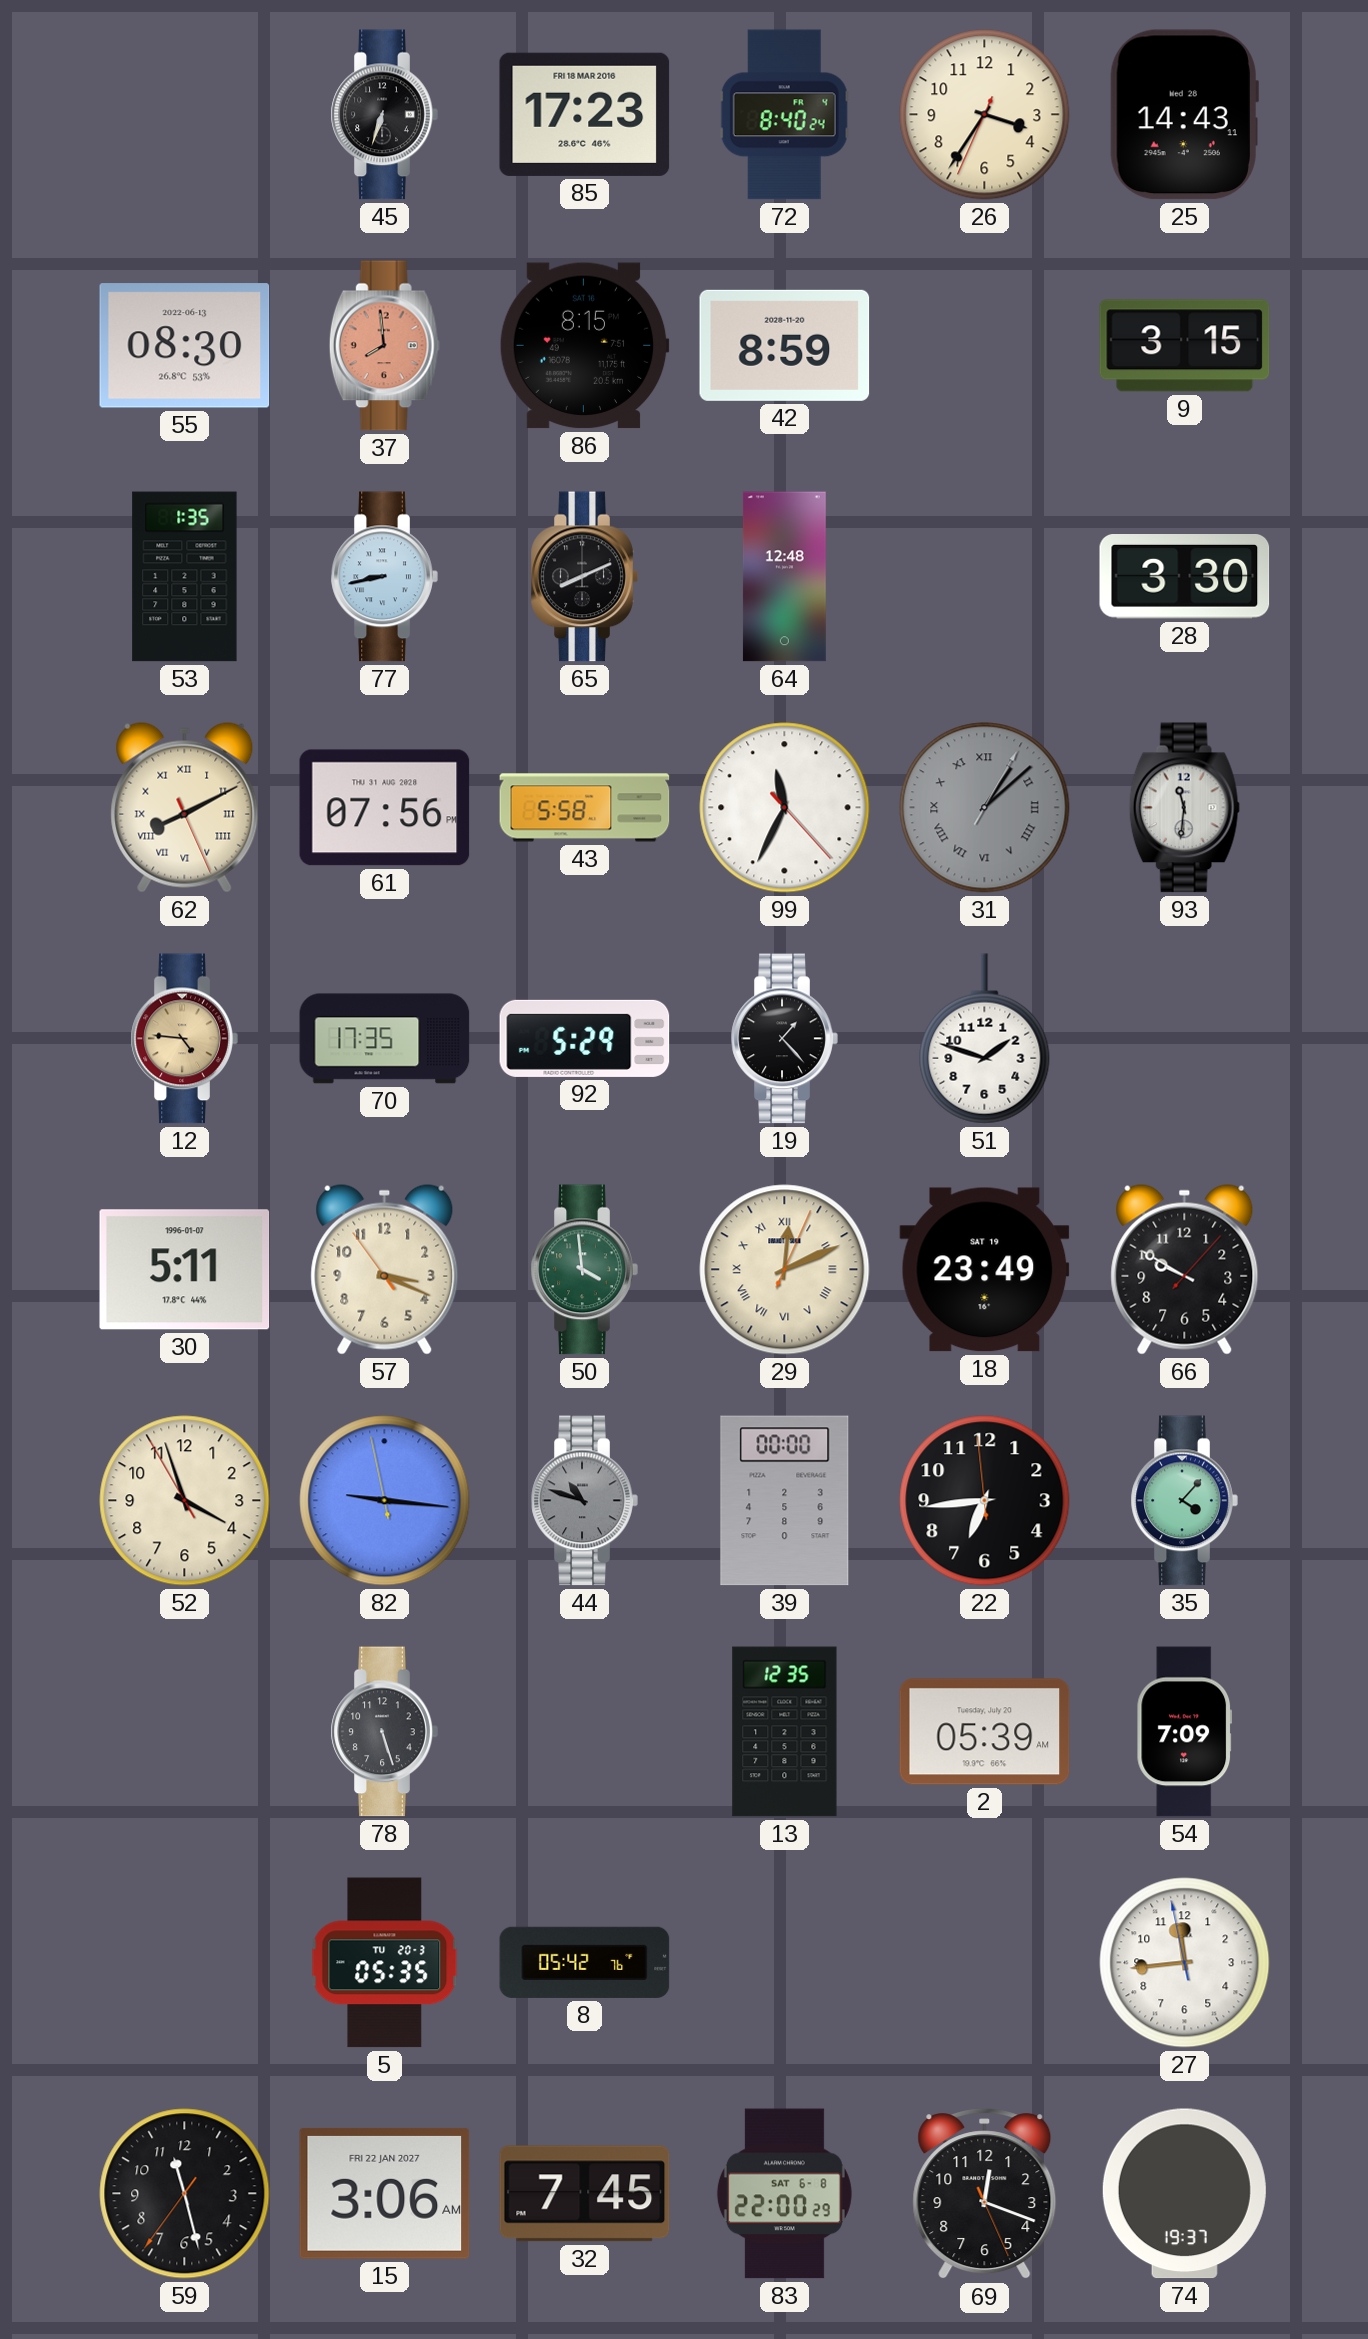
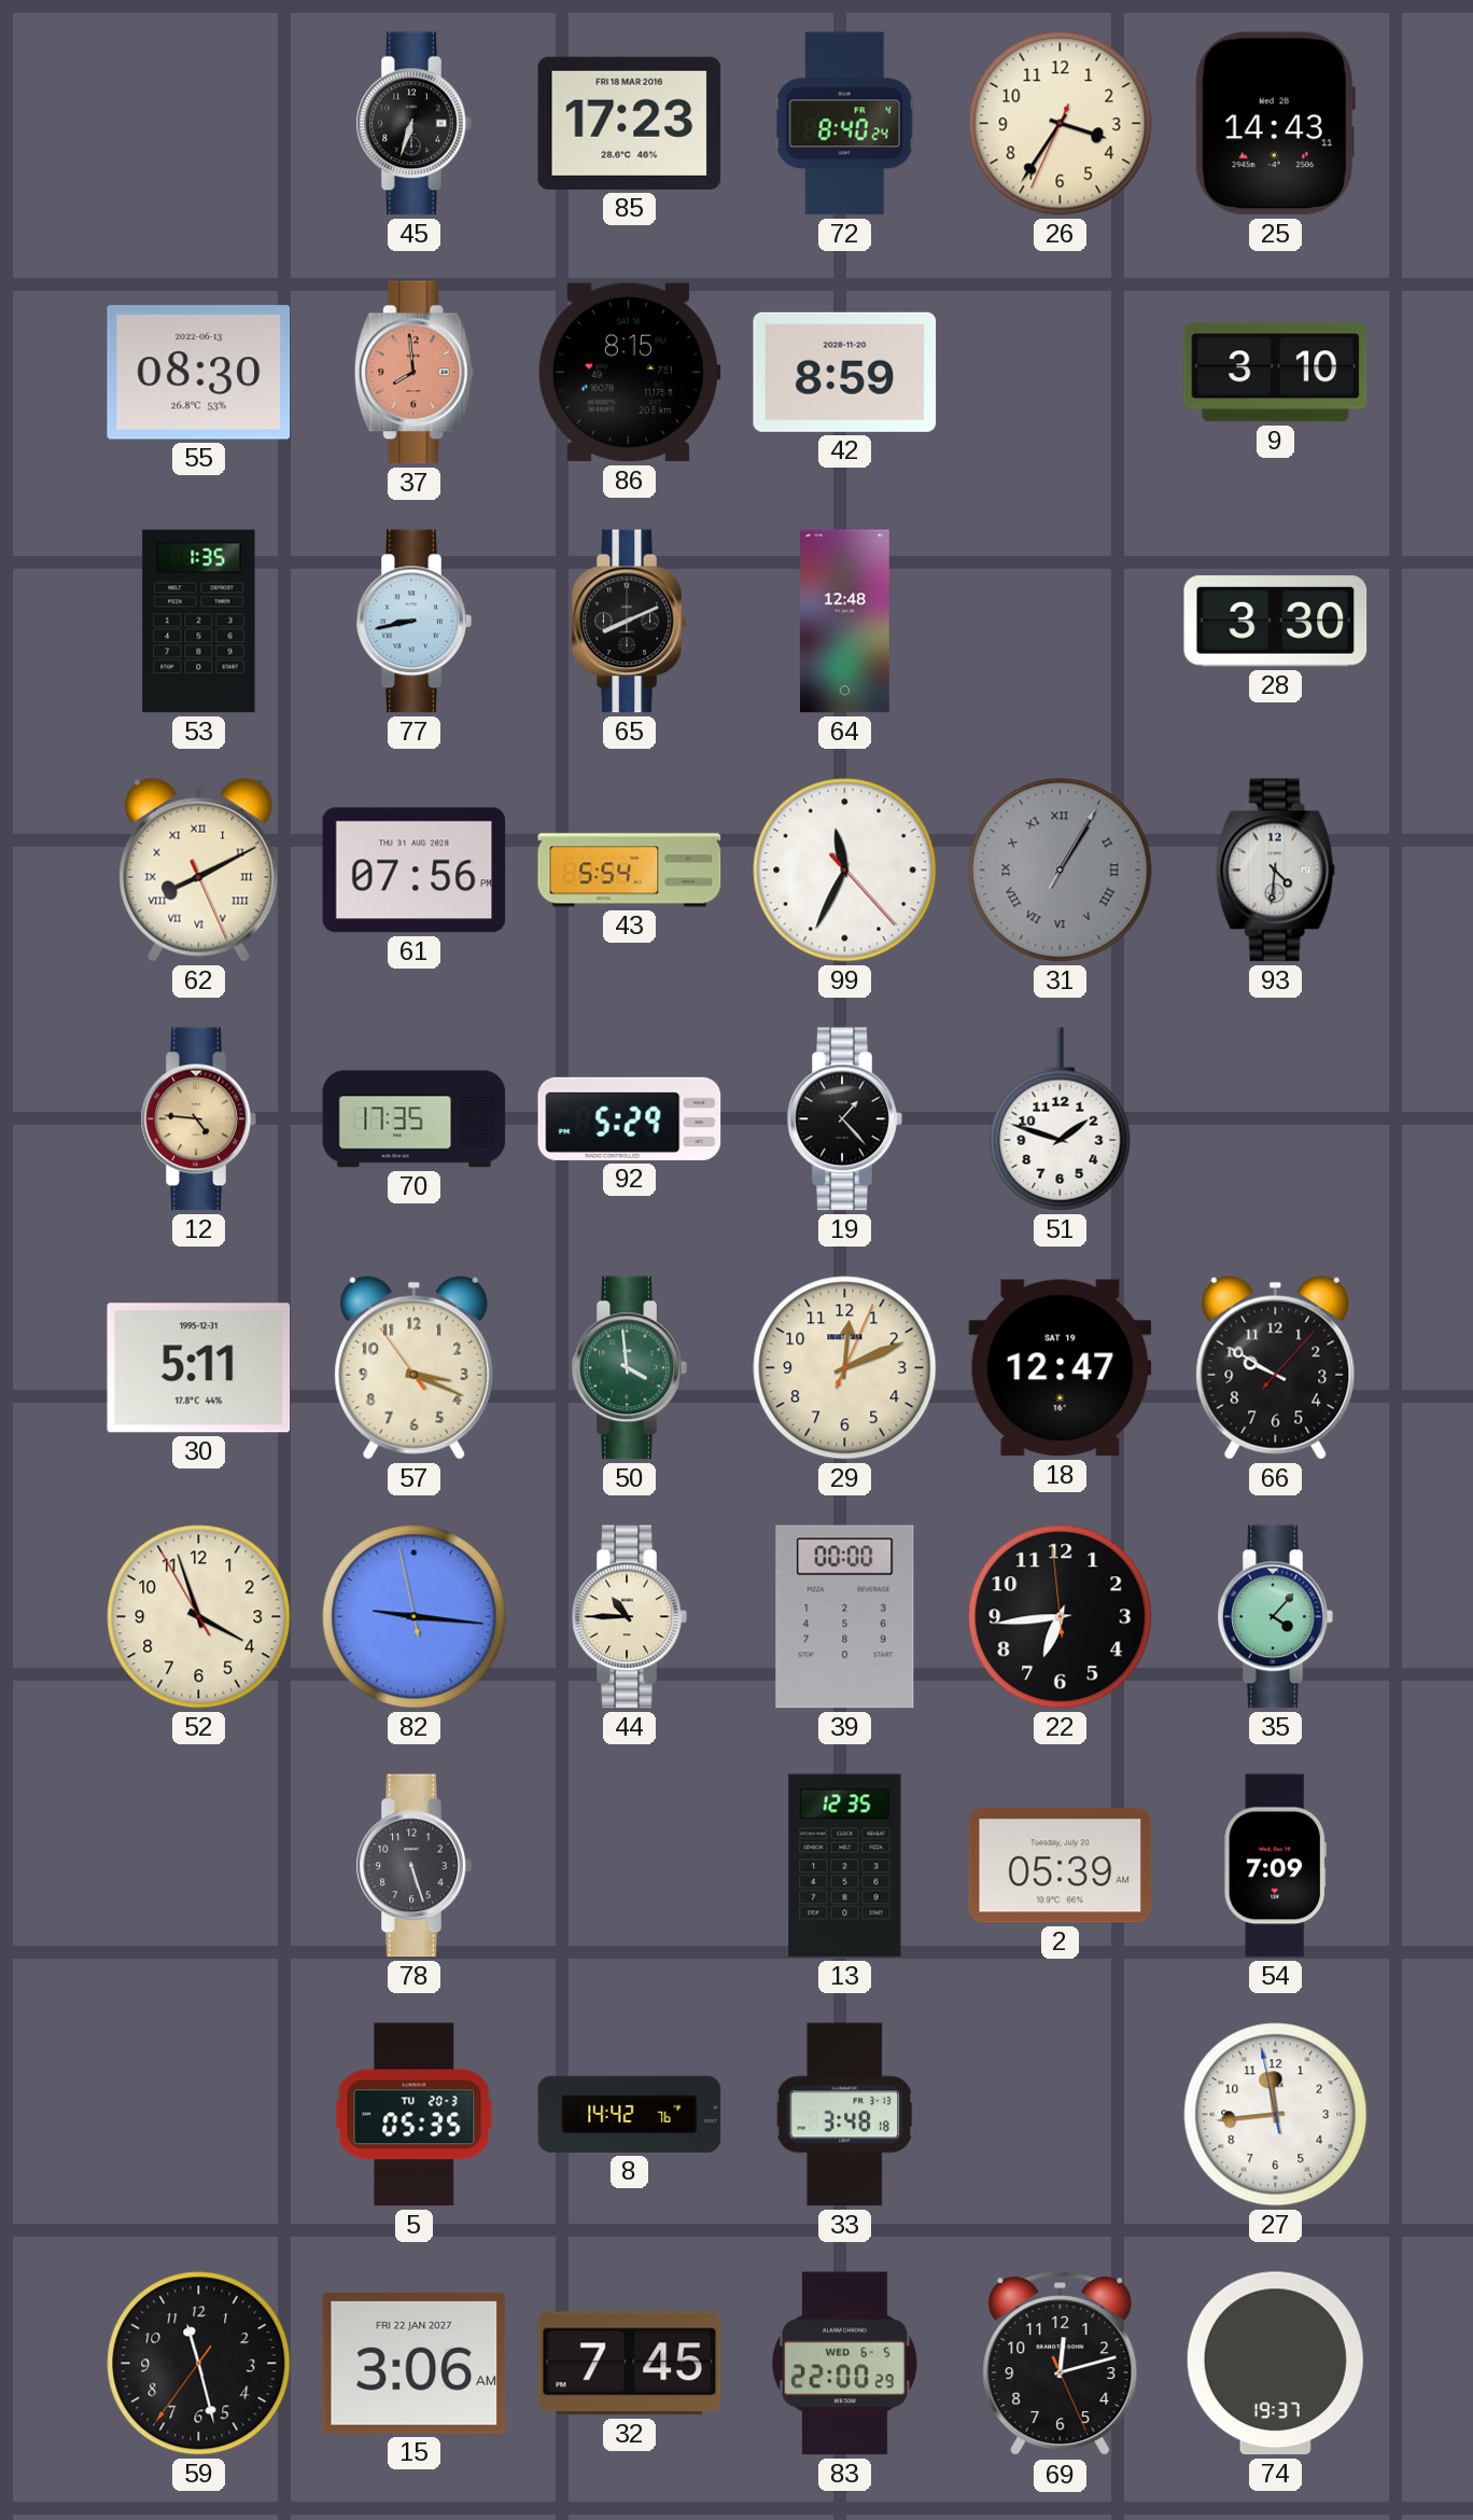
9: 3:15 -> 3:10
43: 5:58 -> 5:54
31: 1:08 -> 1:05
93: 11:31 -> 4:31
30 date: 1996-01-07 -> 1995-12-31
29 numerals: Roman -> Arabic
18: 23:49 -> 12:47
44: 10:48 -> 10:45
44 dial: grey -> cream
8: 05:42 -> 14:42
33: none -> 3:48
83 date: SAT 6-8 -> WED 6-5
69: 12:18 -> 12:12
